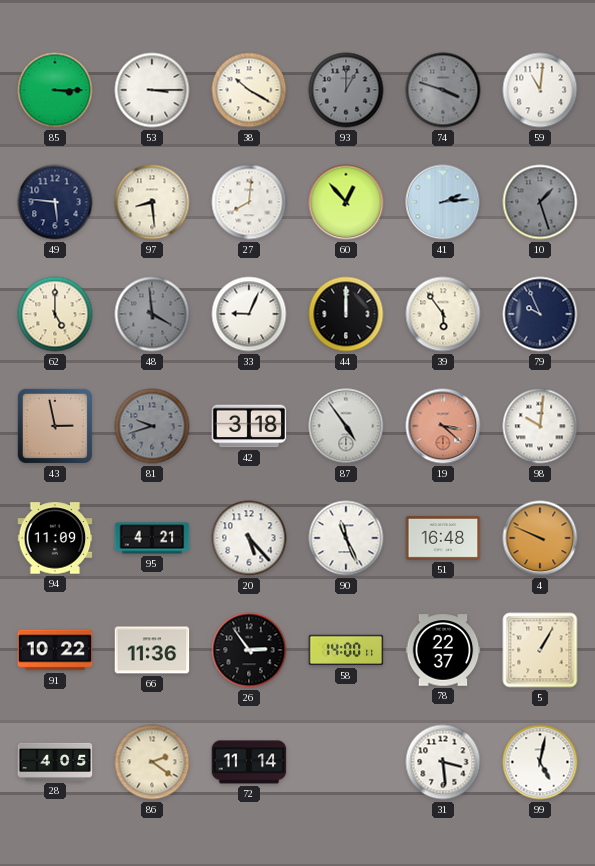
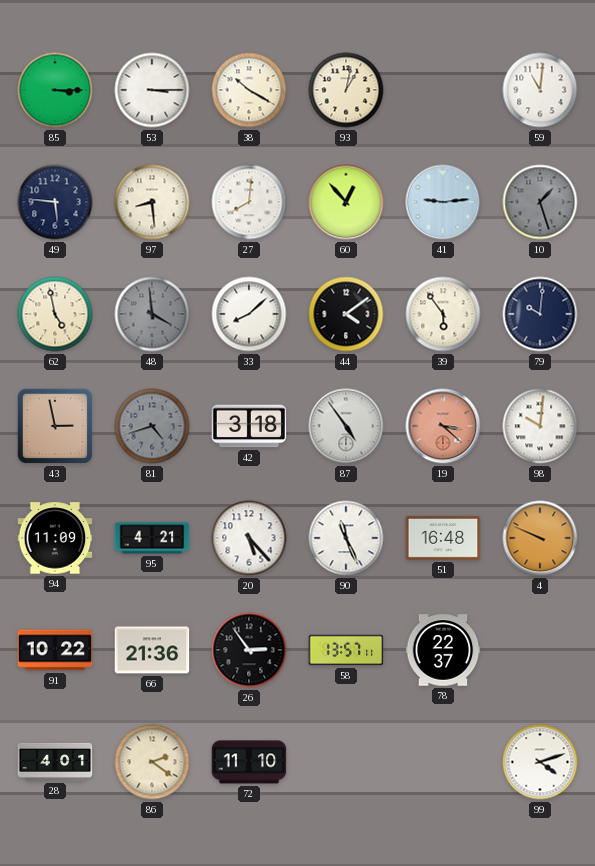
93: 1:00 -> 1:02
93 dial: grey -> cream
74: 3:48 -> none
41: 2:14 -> 9:14
62: 5:00 -> 4:58
33: 9:04 -> 8:08
44: 12:00 -> 4:09
79: 9:56 -> 10:01
81: 9:42 -> 4:42
66: 11:36 -> 21:36
58: 14:00 -> 13:57
5: 1:05 -> none
28: 4:05 -> 4:01
72: 11:14 -> 11:10
31: 3:29 -> none
99: 5:02 -> 4:12
